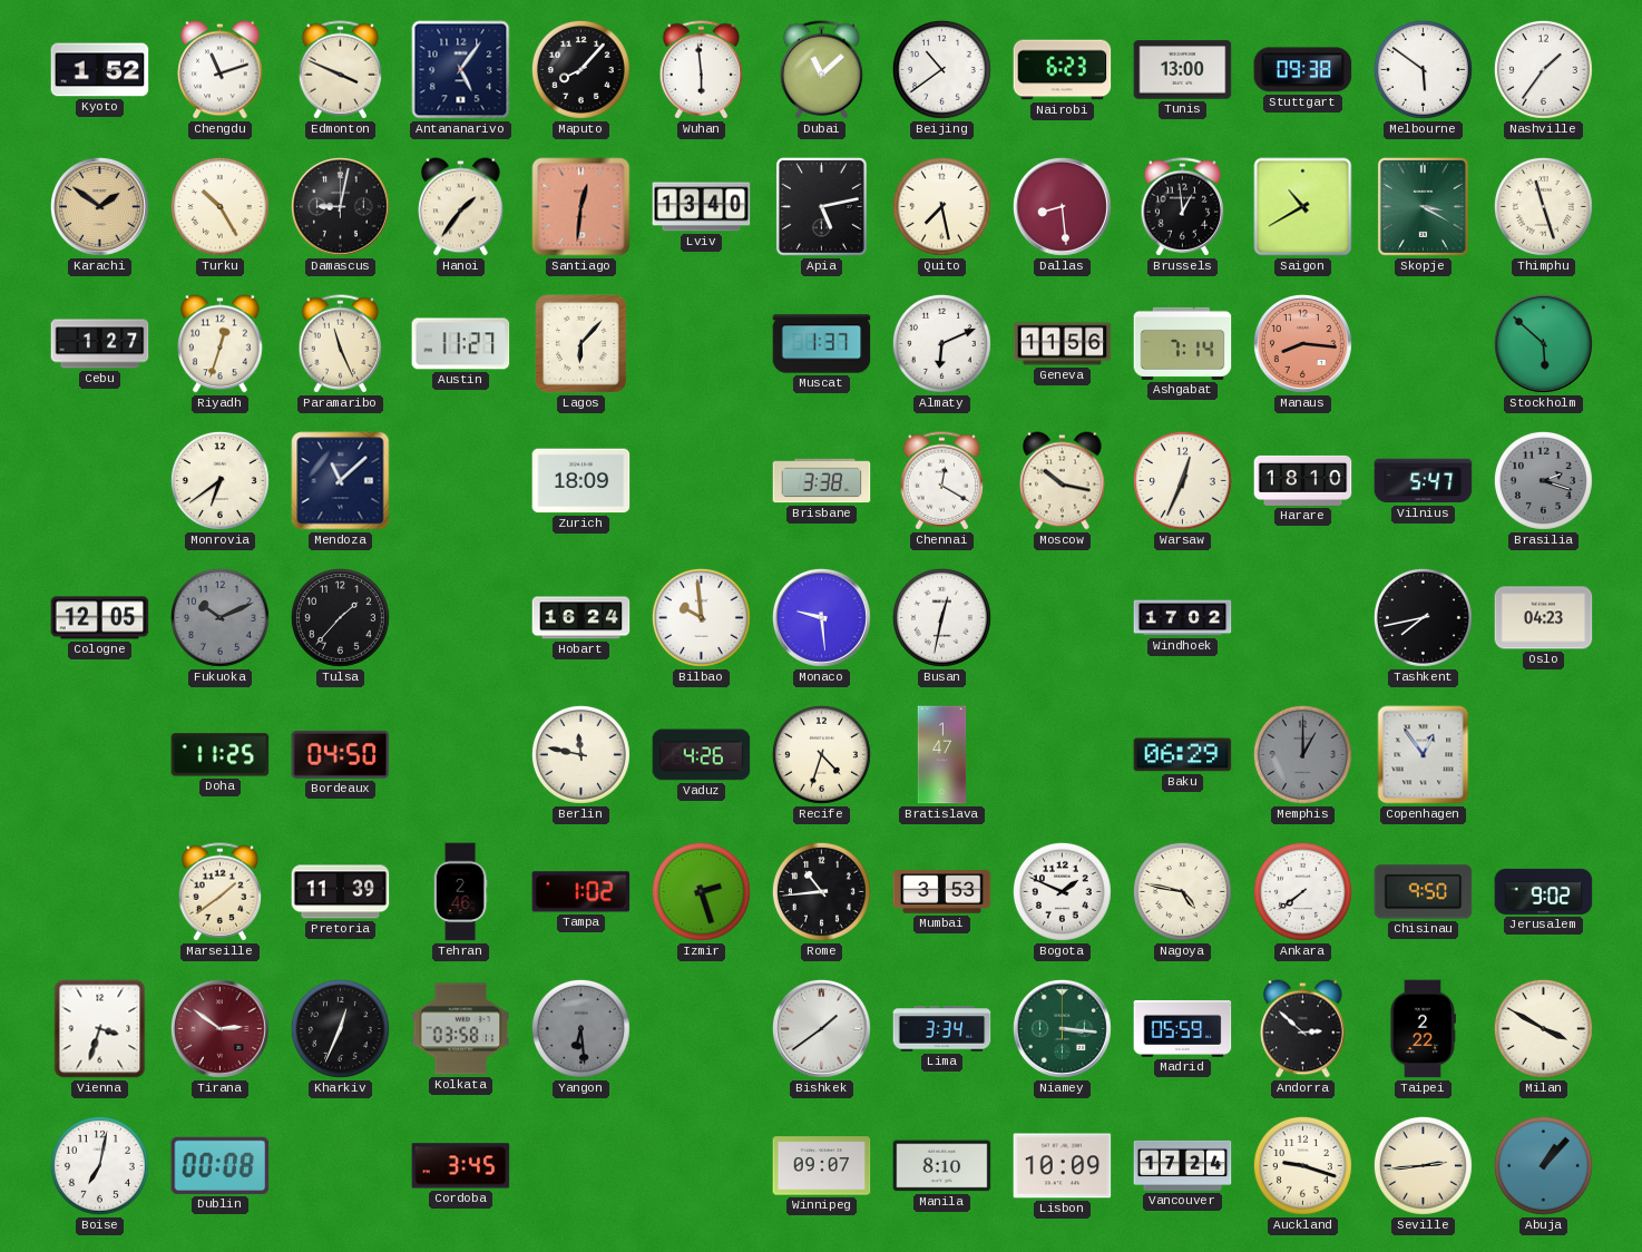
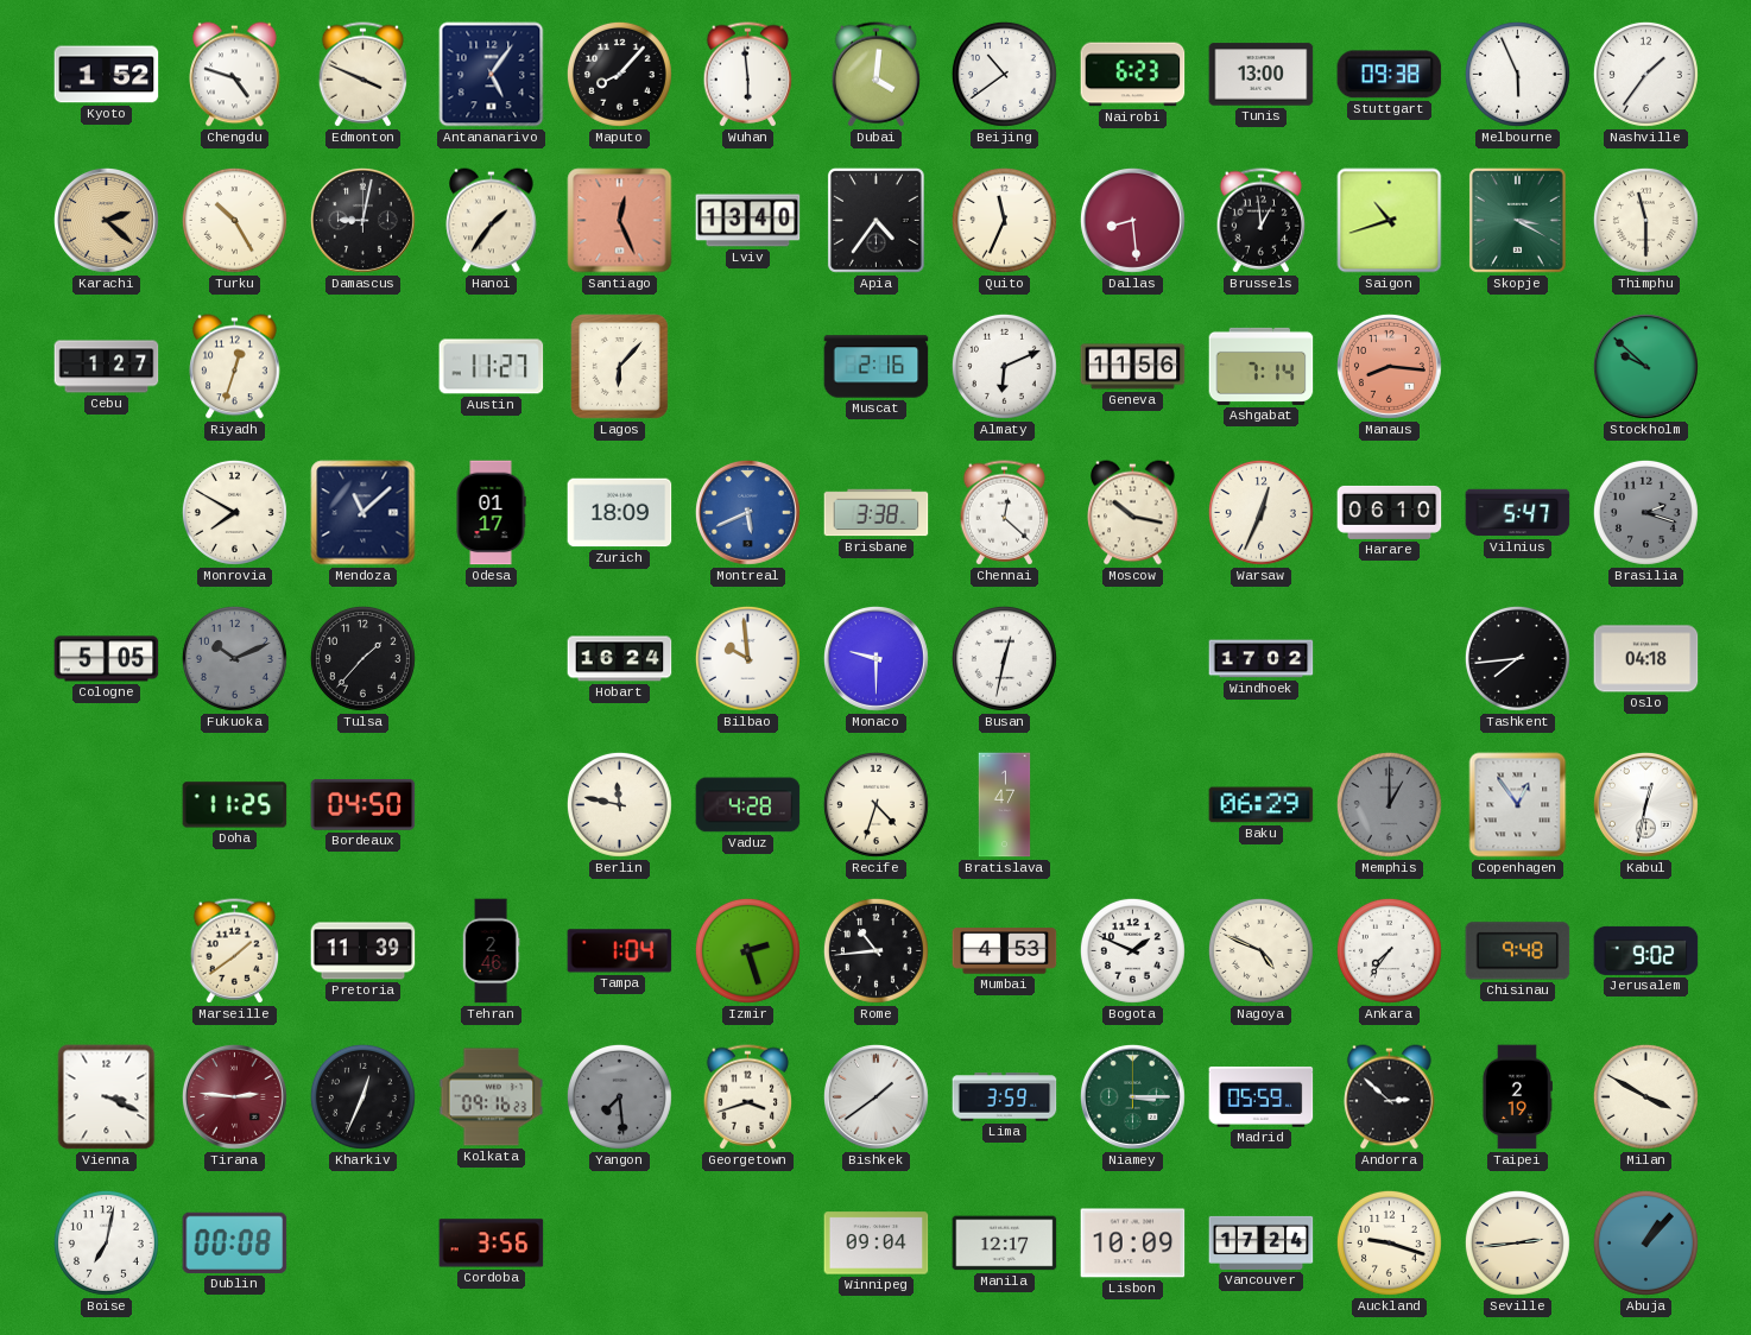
Chengdu: 11:12 -> 4:48
Dubai: 11:08 -> 4:01
Melbourne: 5:51 -> 5:56
Karachi: 1:51 -> 2:22
Santiago: 12:31 -> 12:26
Apia: 5:13 -> 4:36
Quito: 7:28 -> 11:34
Saigon: 10:40 -> 10:42
Thimphu: 11:27 -> 11:30
Paramaribo: 11:26 -> none
Muscat: 1:37 -> 2:16
Stockholm: 5:52 -> 9:52
Monrovia: 6:39 -> 7:50
Odesa: none -> 01:17
Montreal: none -> 5:41
Chennai: 12:20 -> 12:22
Harare: 18:10 -> 06:10
Cologne: 12:05 -> 5:05
Monaco: 9:29 -> 9:30
Tashkent: 7:43 -> 7:44
Oslo: 04:23 -> 04:18
Vaduz: 4:26 -> 4:28
Kabul: none -> 12:32
Tampa: 1:02 -> 1:04
Mumbai: 3:53 -> 4:53
Nagoya: 4:47 -> 4:49
Ankara: 7:39 -> 7:36
Chisinau: 9:50 -> 9:48
Vienna: 3:33 -> 3:19
Tirana: 2:51 -> 2:46
Kolkata: 03:58 -> 09:16
Yangon: 6:29 -> 7:29
Georgetown: none -> 3:42
Lima: 3:34 -> 3:59
Niamey: 3:16 -> 3:15
Taipei: 2:22 -> 2:19
Cordoba: 3:45 -> 3:56
Winnipeg: 09:07 -> 09:04
Manila: 8:10 -> 12:17
